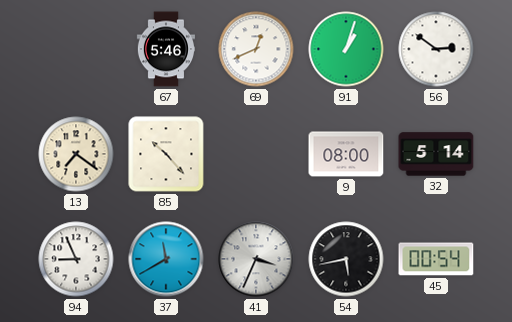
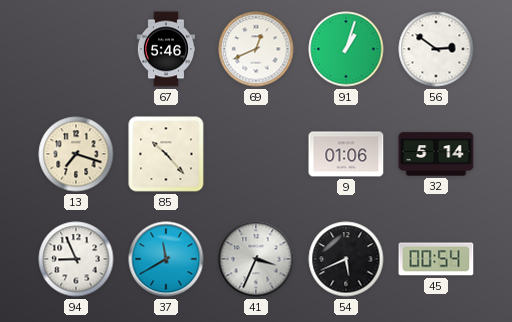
13: 7:21 -> 7:18
9: 08:00 -> 01:06
54: 5:43 -> 5:41
